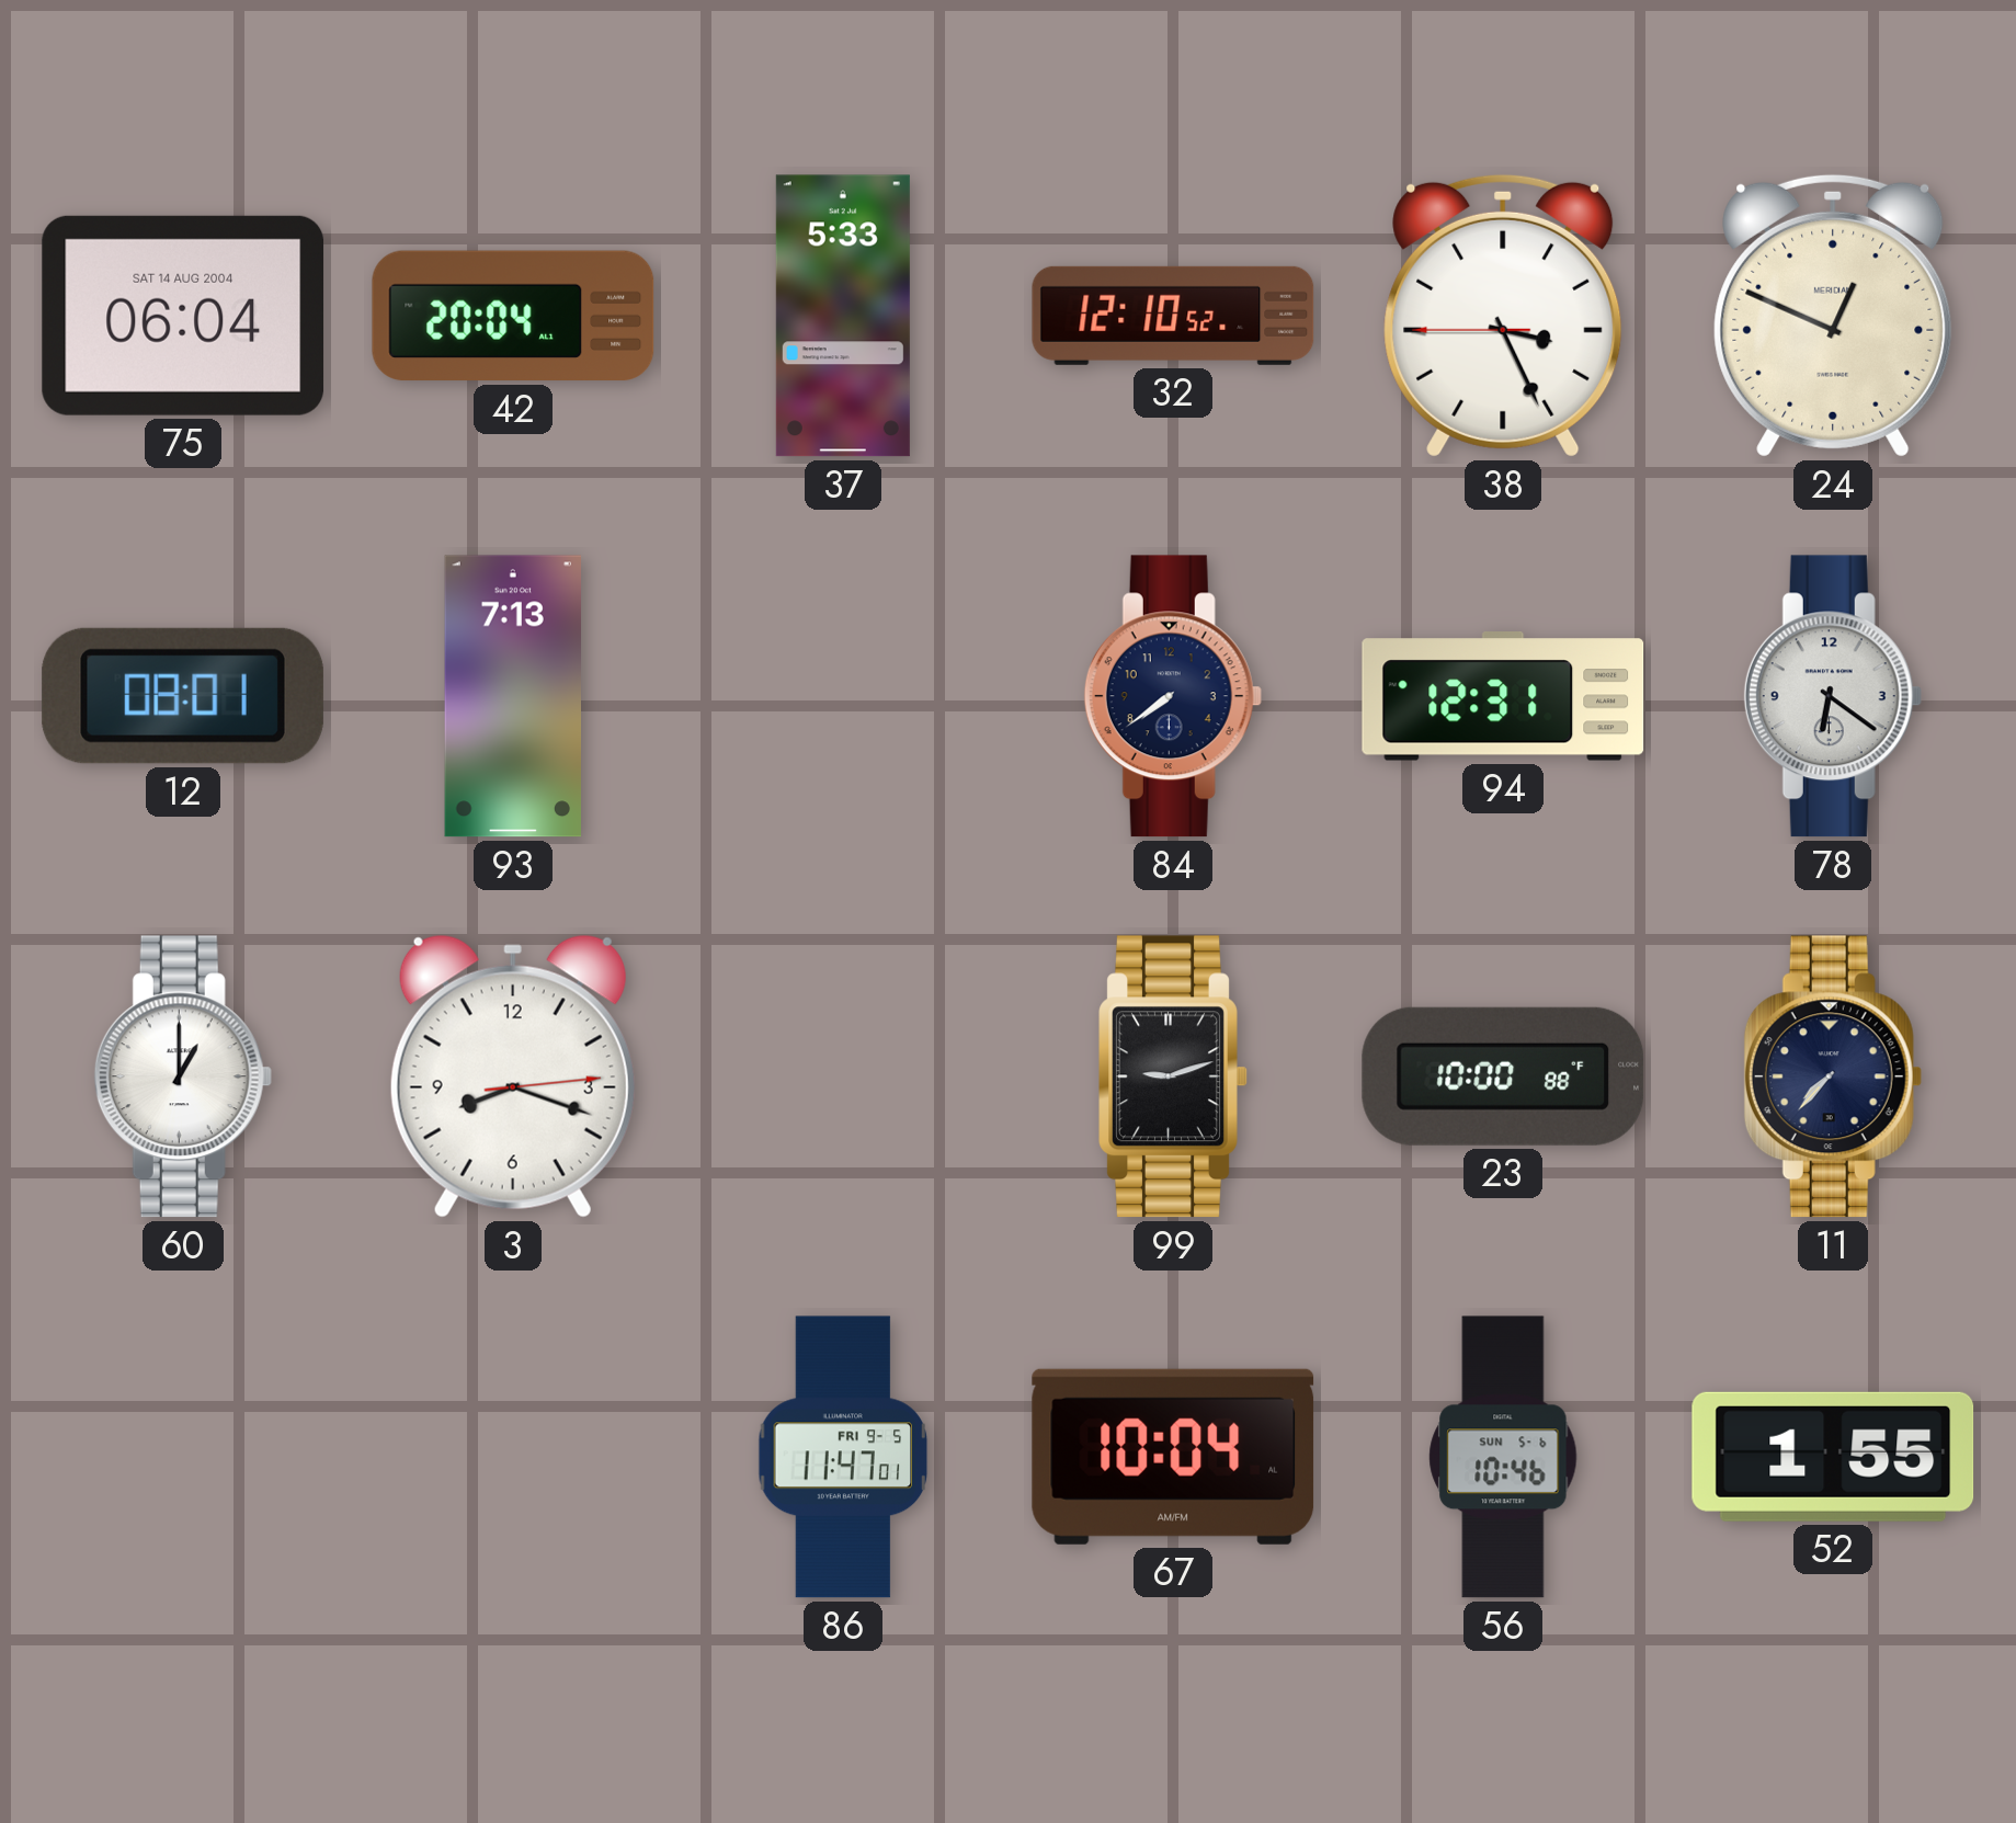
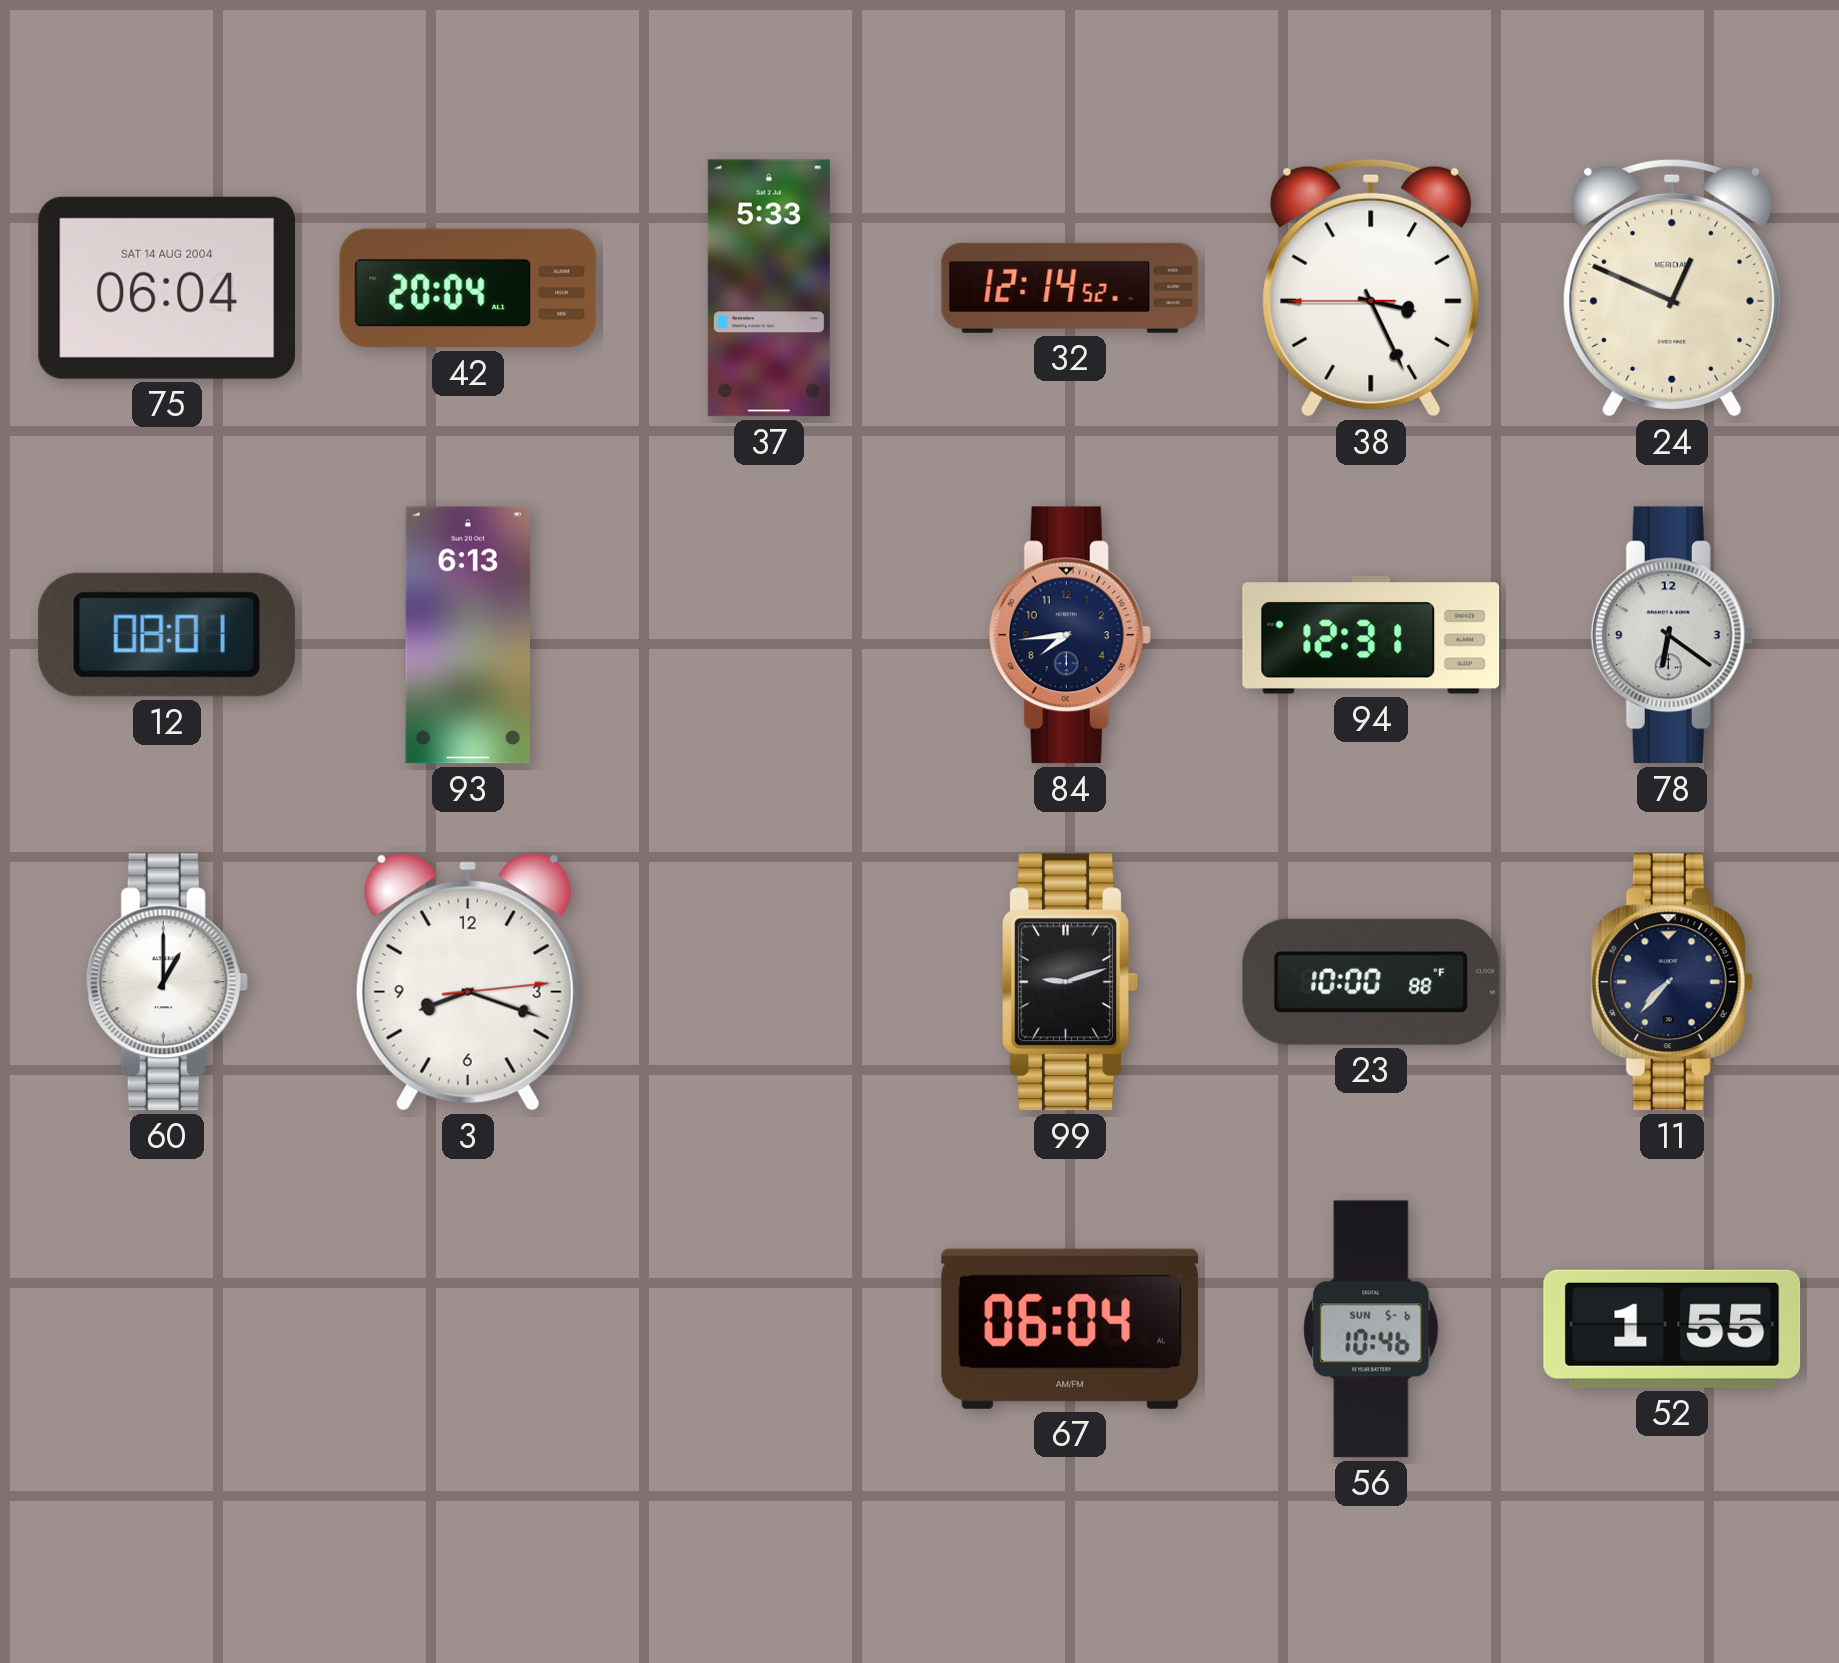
32: 12:10 -> 12:14
93: 7:13 -> 6:13
84: 7:39 -> 7:44
86: 11:47 -> none
67: 10:04 -> 06:04
